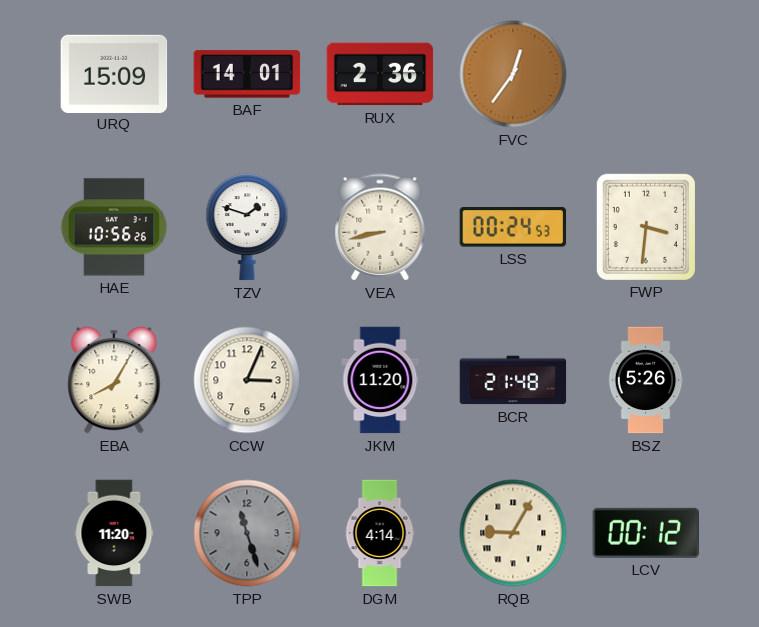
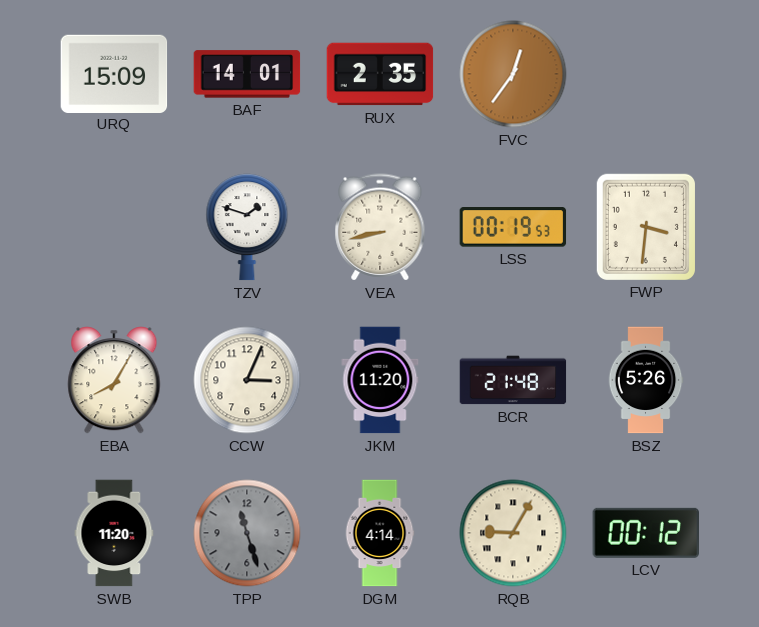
RUX: 2:36 -> 2:35
HAE: 10:56 -> none
LSS: 00:24 -> 00:19
